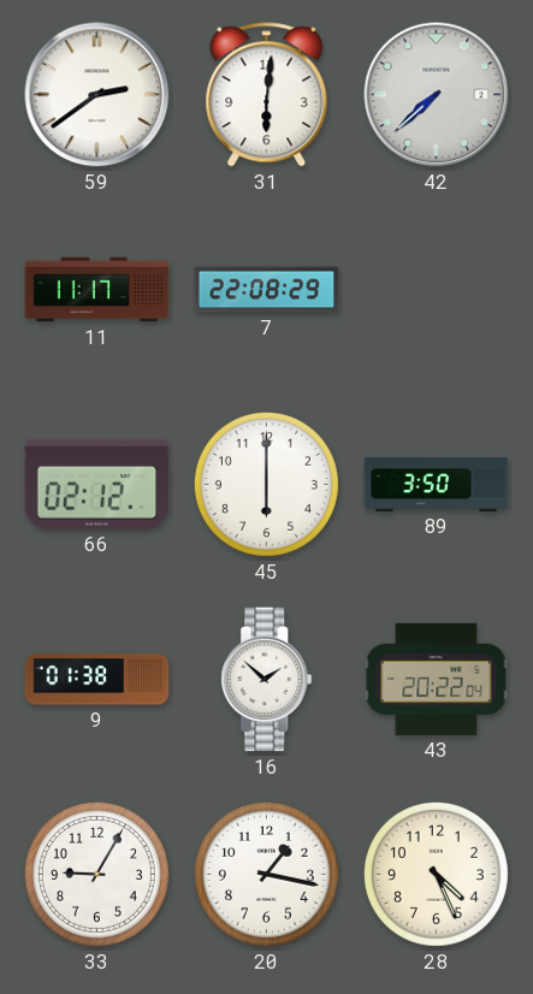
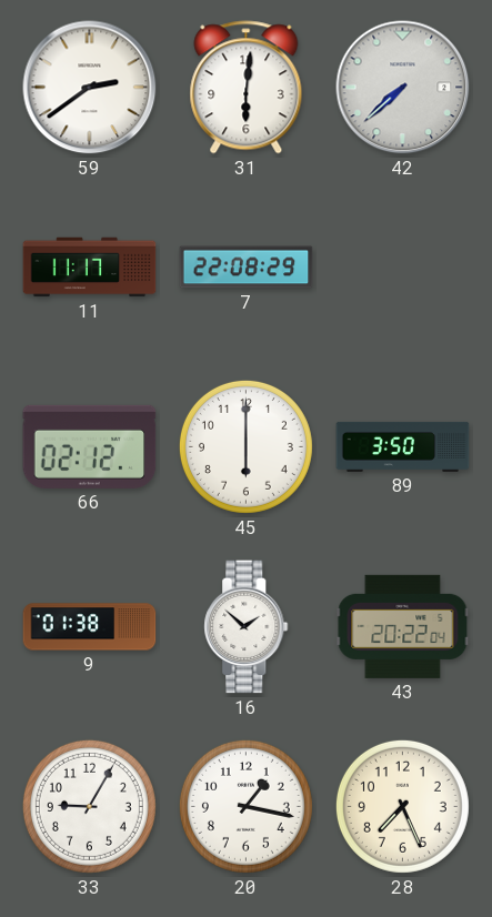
28: 4:26 -> 7:26
